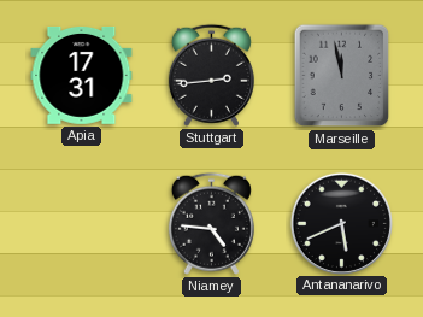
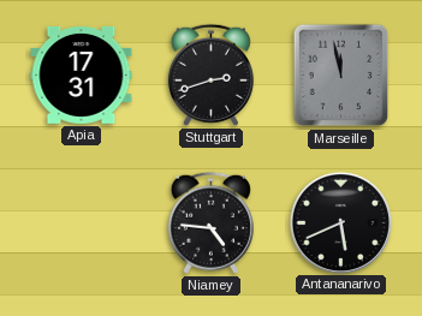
Stuttgart: 2:44 -> 2:42
